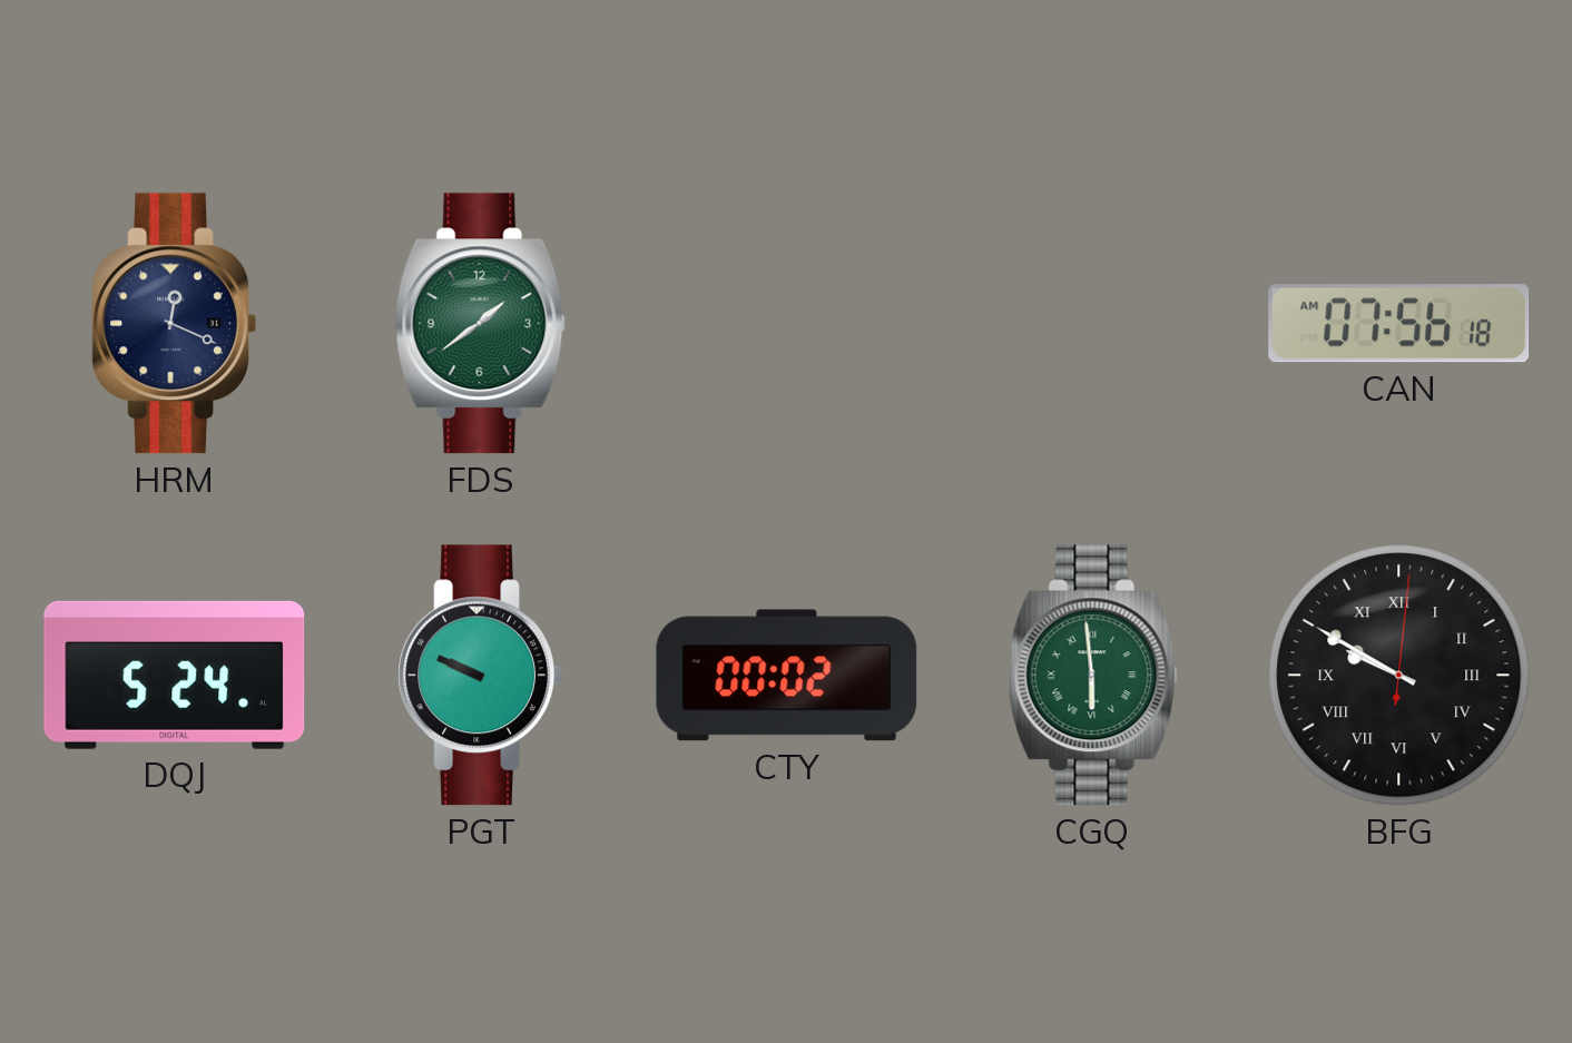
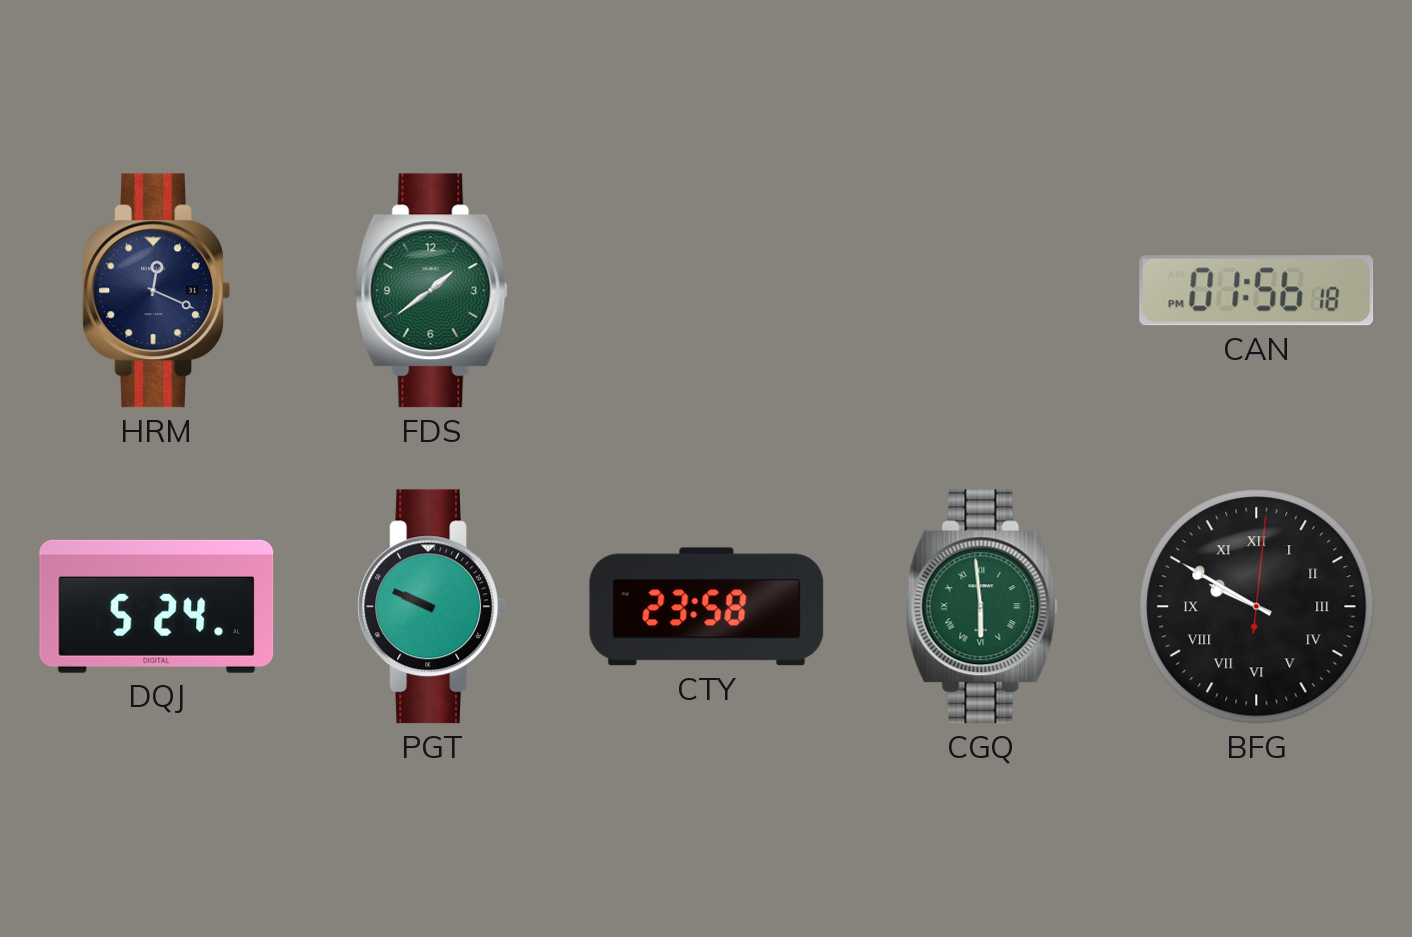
CAN: 07:56 -> 01:56
CTY: 00:02 -> 23:58
